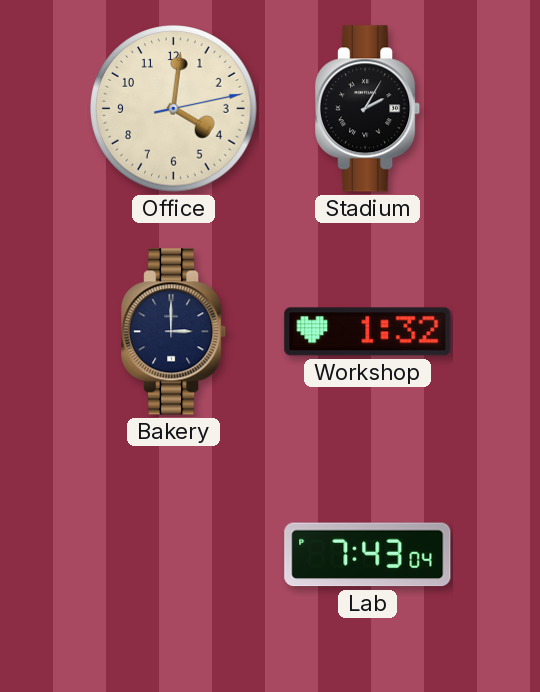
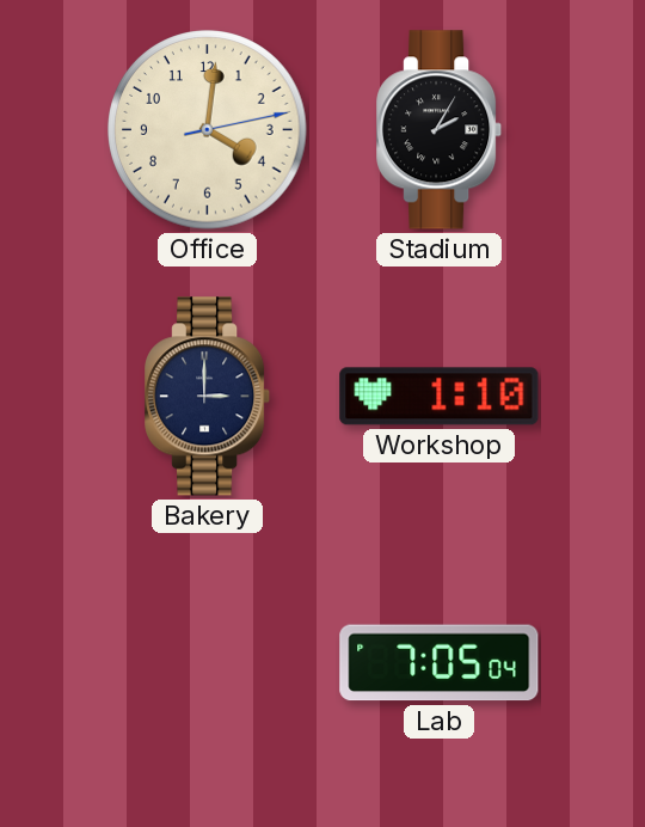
Workshop: 1:32 -> 1:10
Lab: 7:43 -> 7:05
